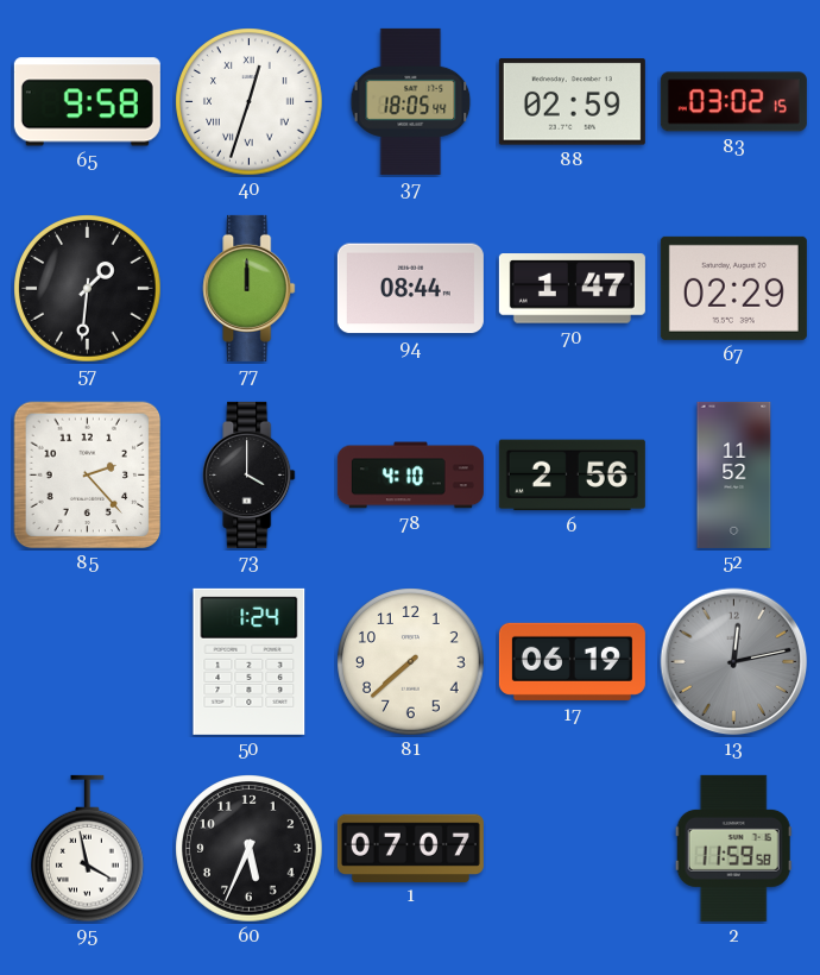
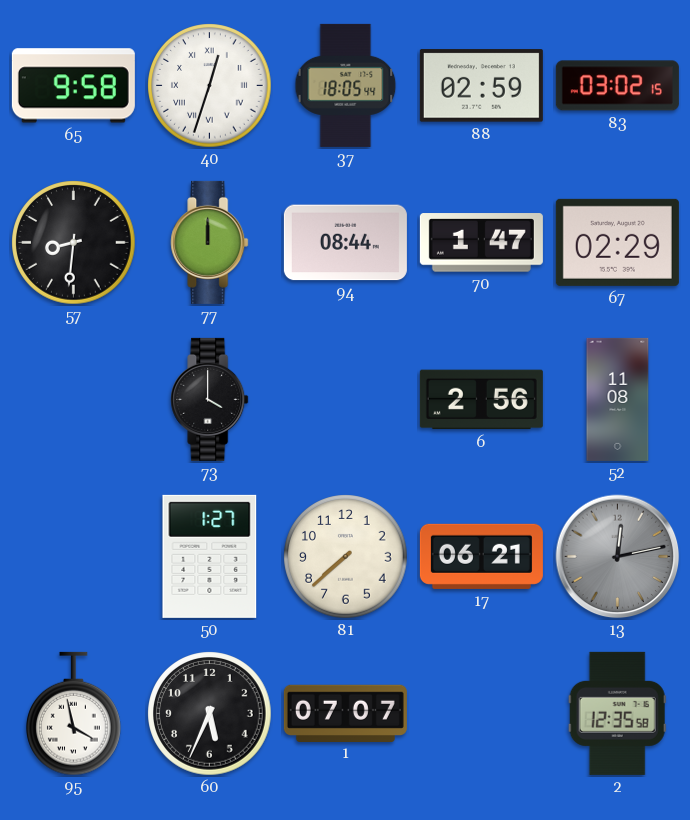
57: 1:31 -> 8:31
85: 2:23 -> none
78: 4:10 -> none
52: 11:52 -> 11:08
50: 1:24 -> 1:27
17: 06:19 -> 06:21
2: 11:59 -> 12:35
